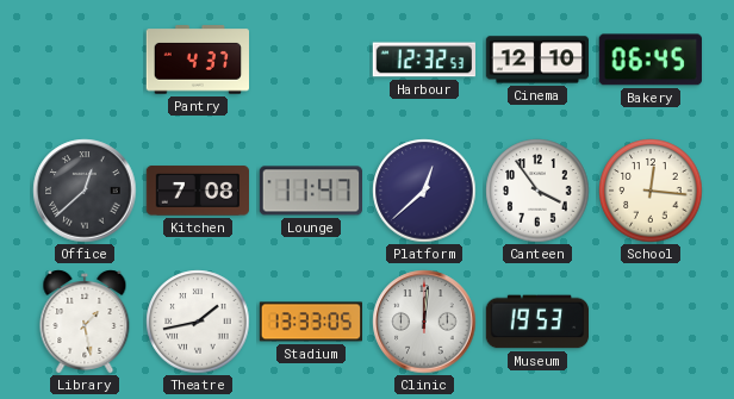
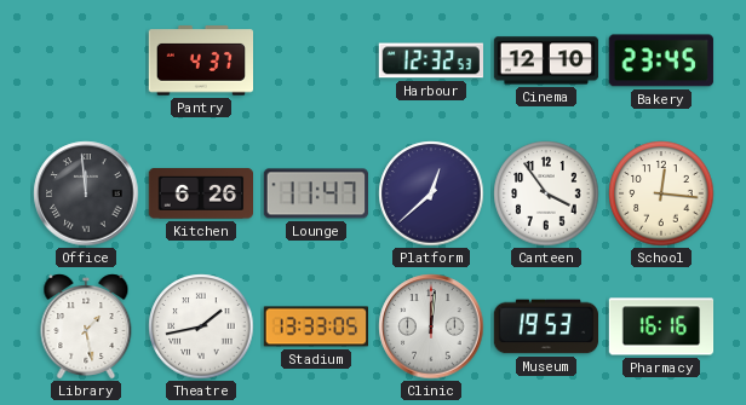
Bakery: 06:45 -> 23:45
Office: 12:38 -> 11:59
Kitchen: 7:08 -> 6:26
Pharmacy: none -> 16:16
